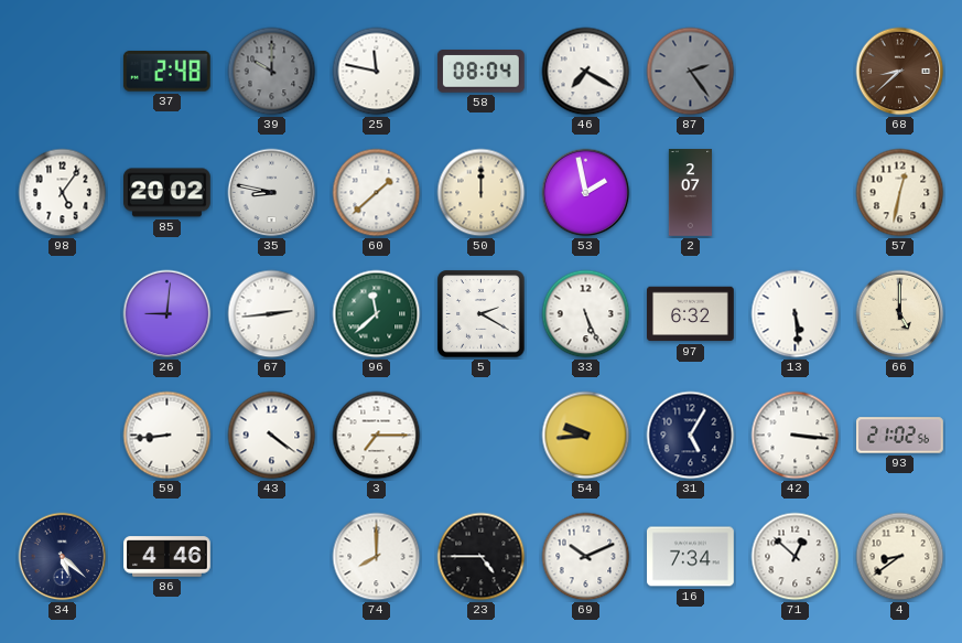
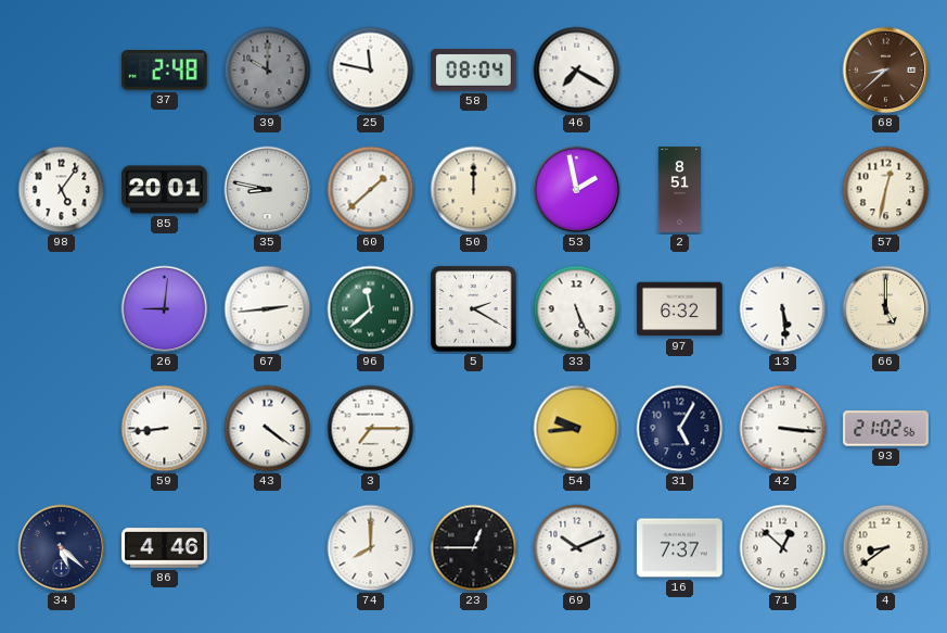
87: 2:24 -> none
85: 20:02 -> 20:01
2: 2:07 -> 8:51
23: 4:45 -> 12:45
16: 7:34 -> 7:37
